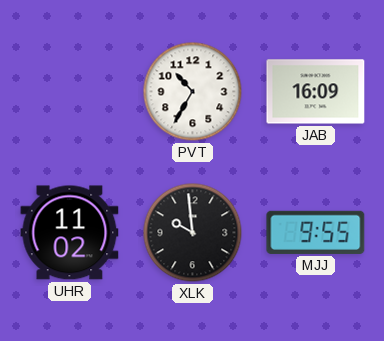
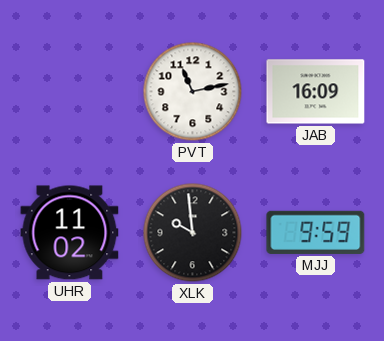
PVT: 10:35 -> 11:13
MJJ: 9:55 -> 9:59
